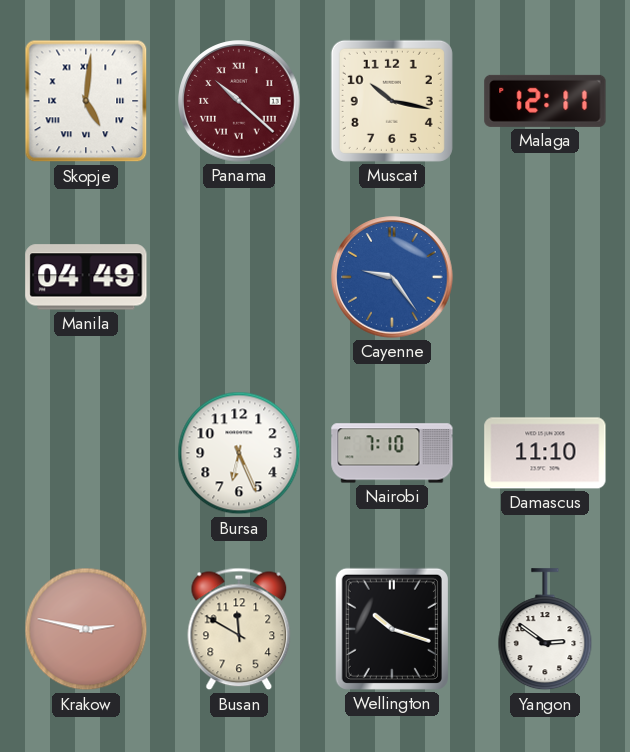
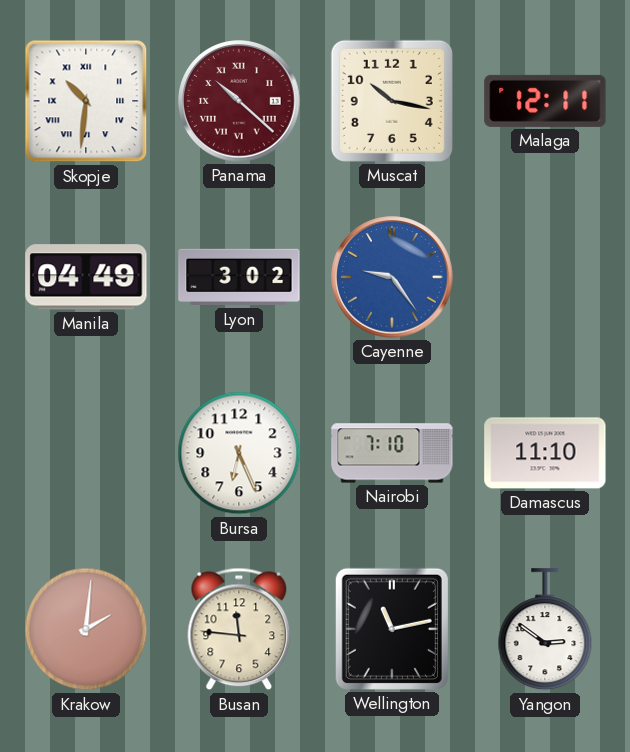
Skopje: 5:01 -> 10:31
Lyon: none -> 3:02
Krakow: 2:47 -> 2:01
Busan: 11:50 -> 11:46
Wellington: 10:18 -> 11:13
